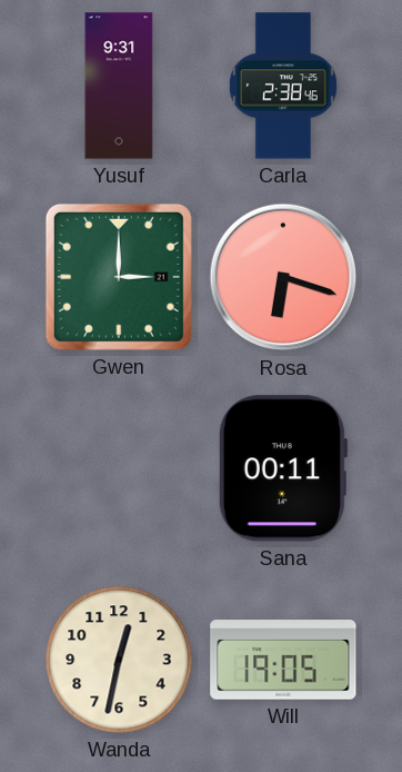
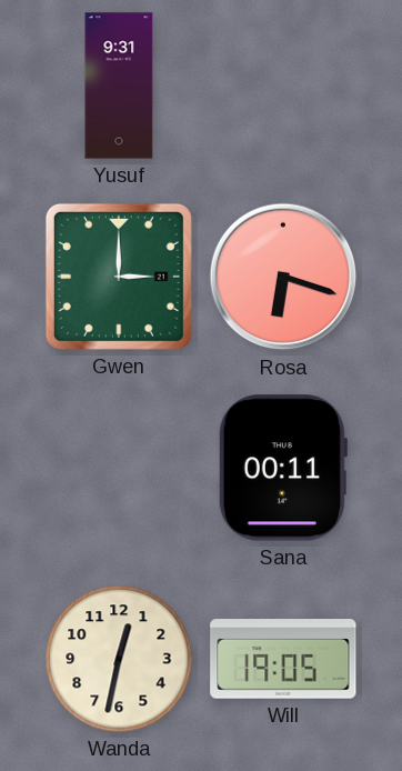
Carla: 2:38 -> none
